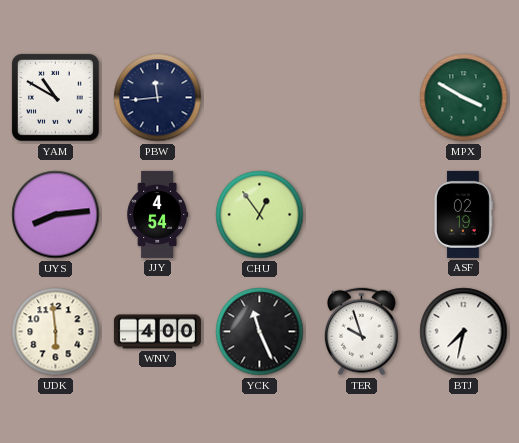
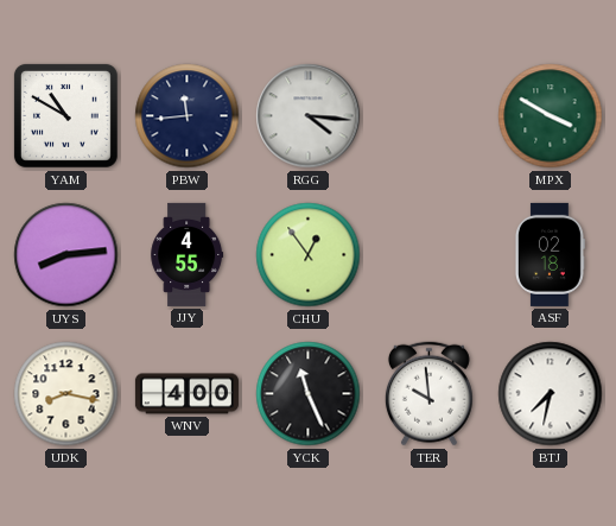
RGG: none -> 4:16
JJY: 4:54 -> 4:55
ASF: 02:19 -> 02:18
UDK: 5:59 -> 8:17
TER: 9:57 -> 9:59
